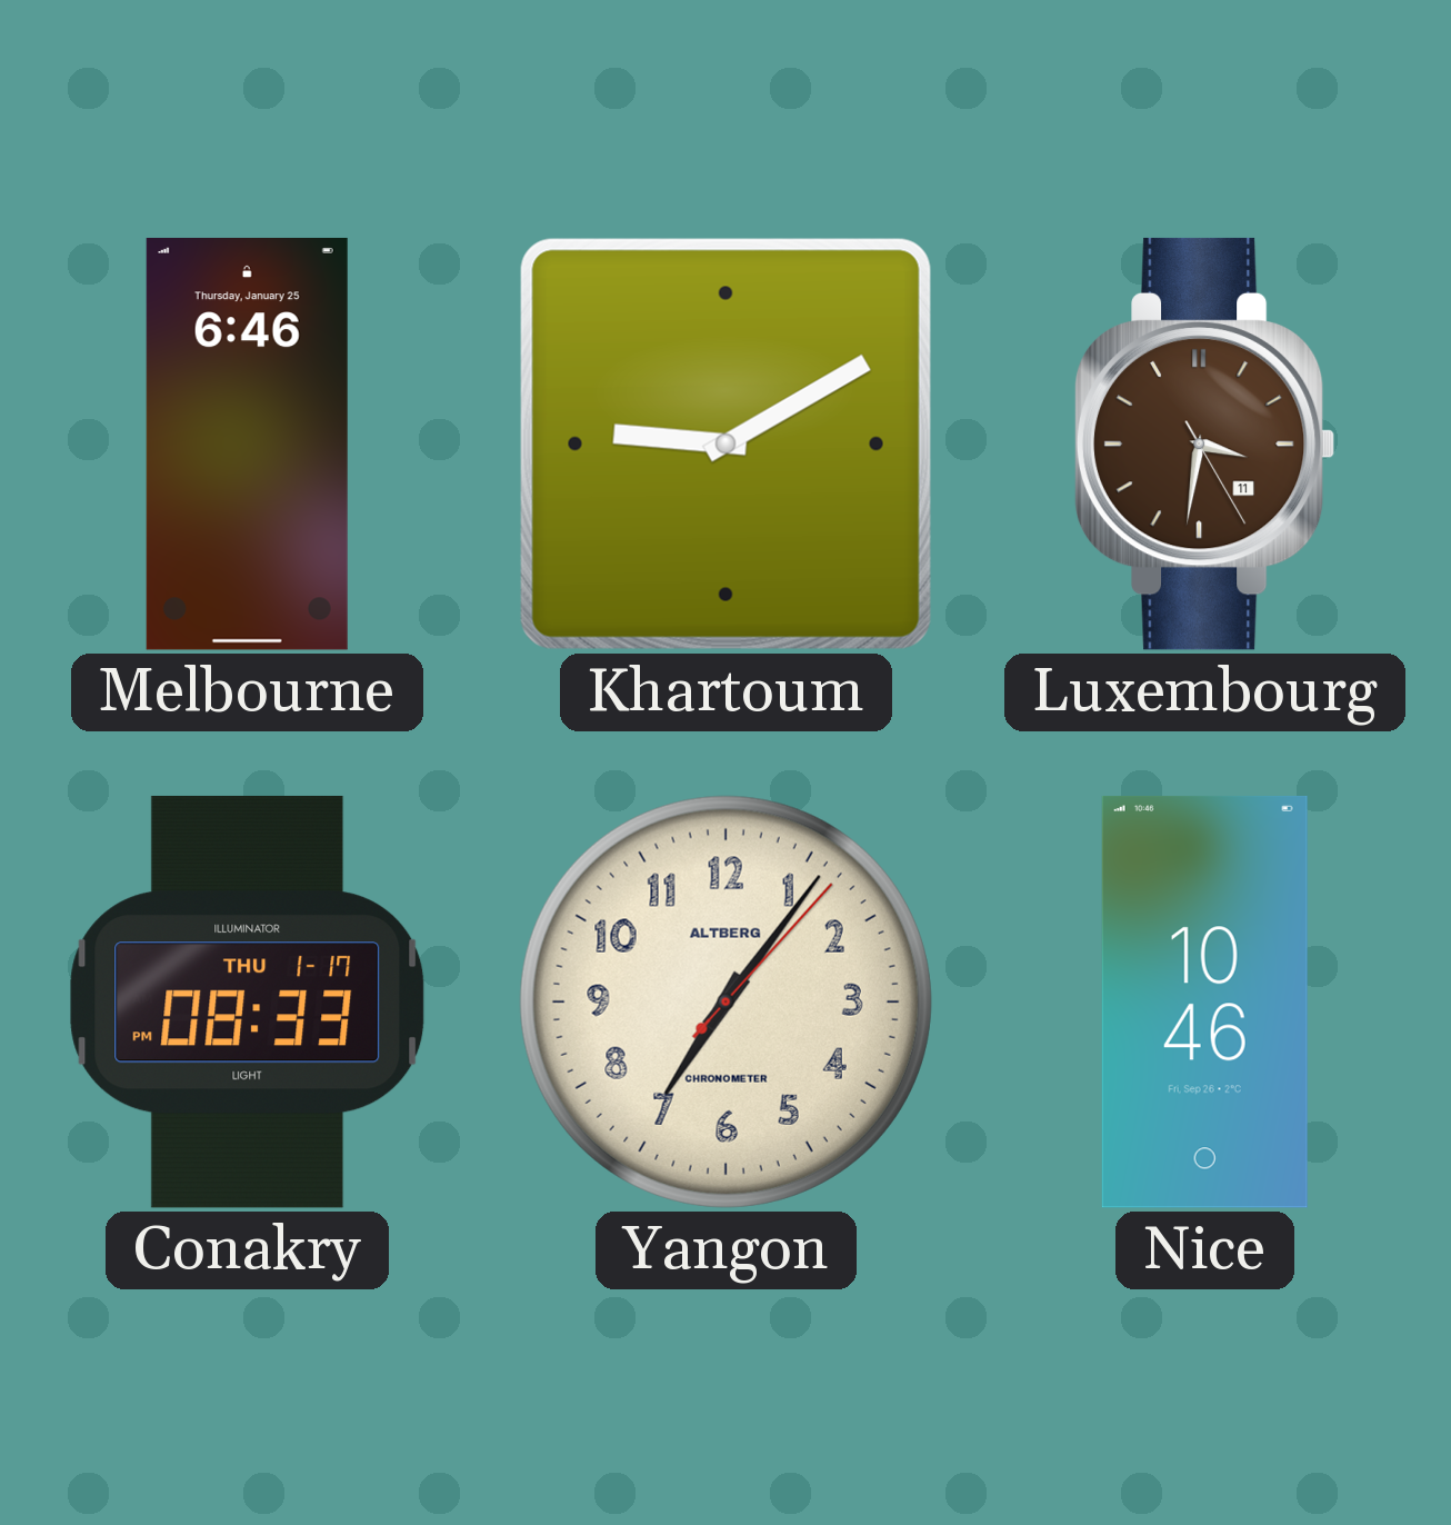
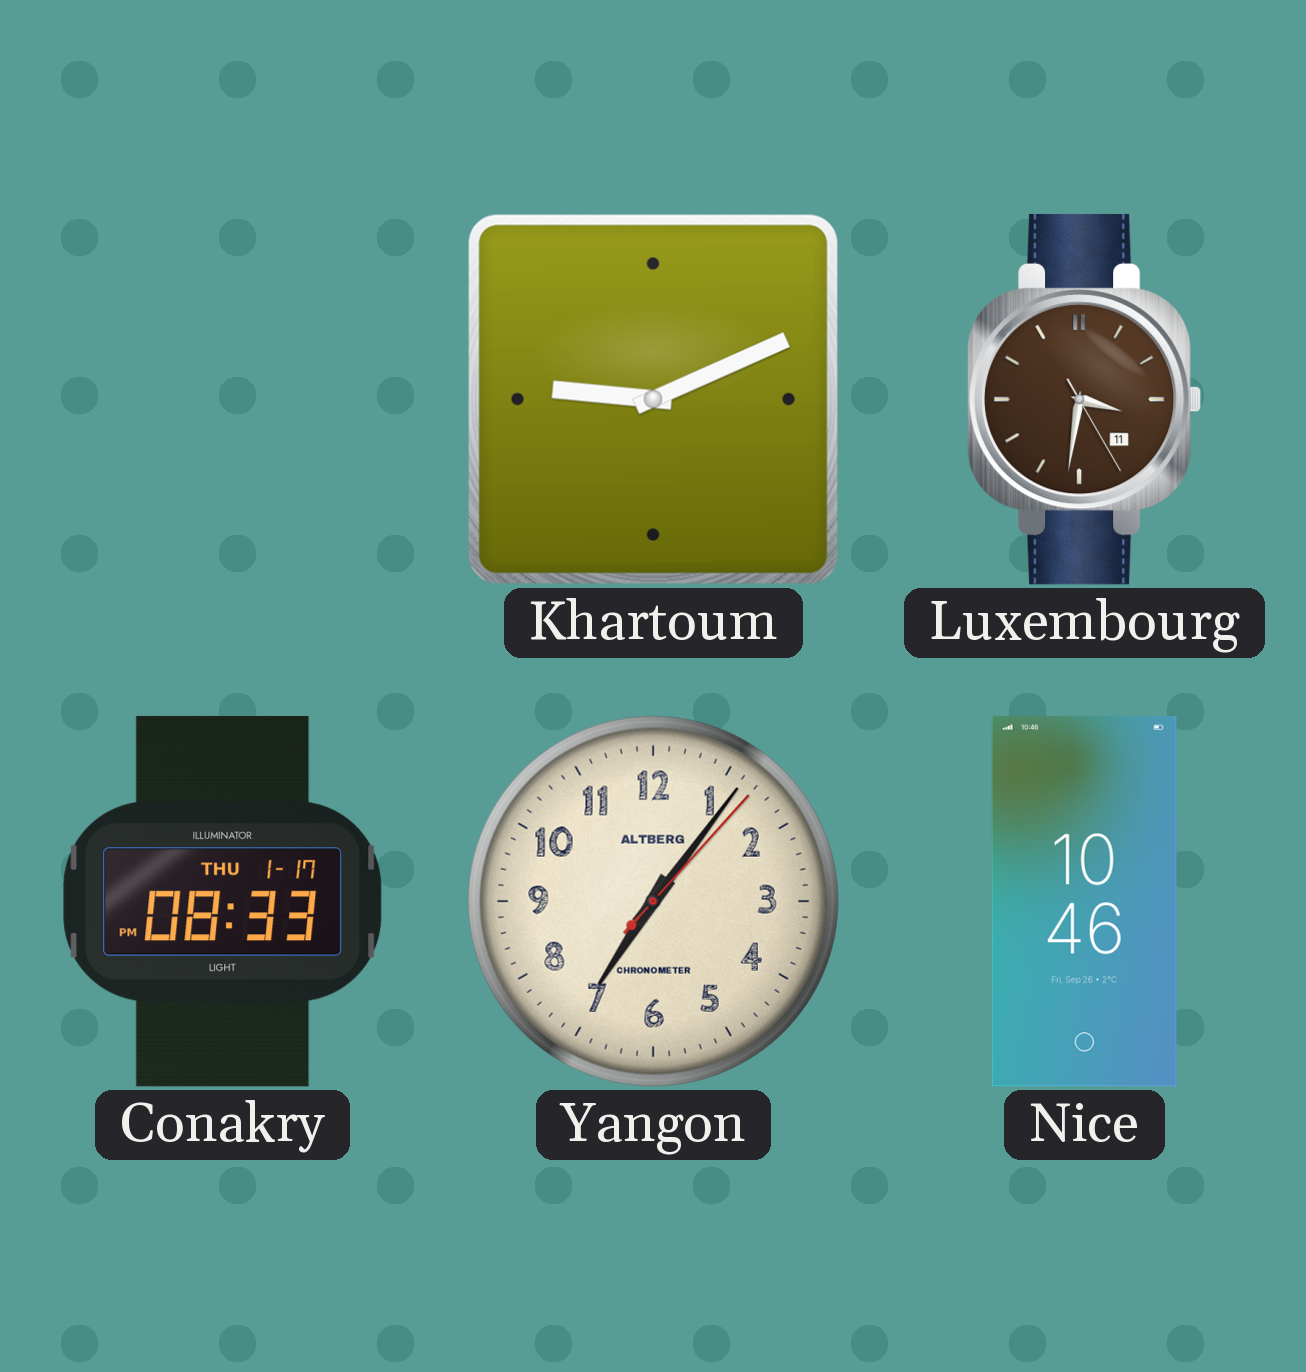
Melbourne: 6:46 -> none
Khartoum: 9:10 -> 9:11
